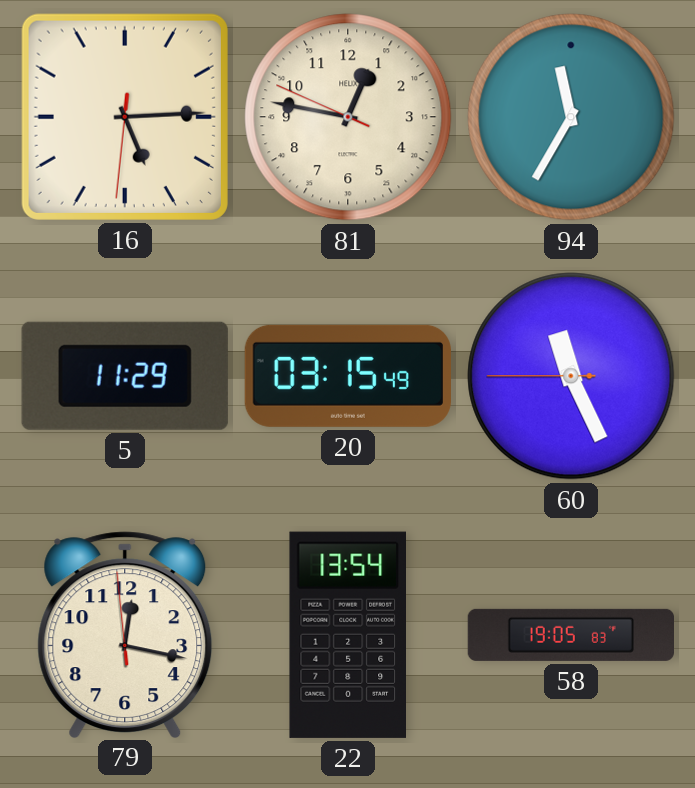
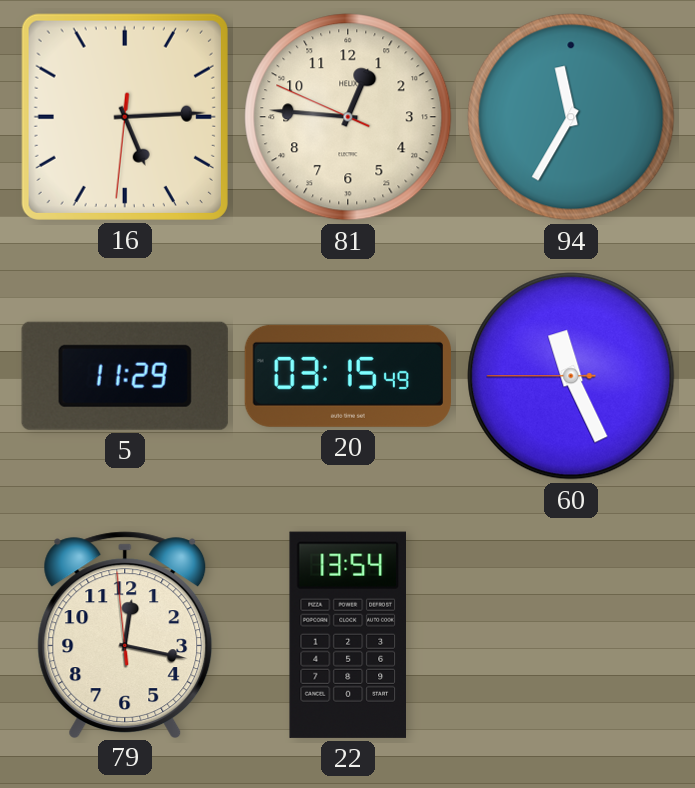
81: 12:46 -> 12:45
58: 19:05 -> none
